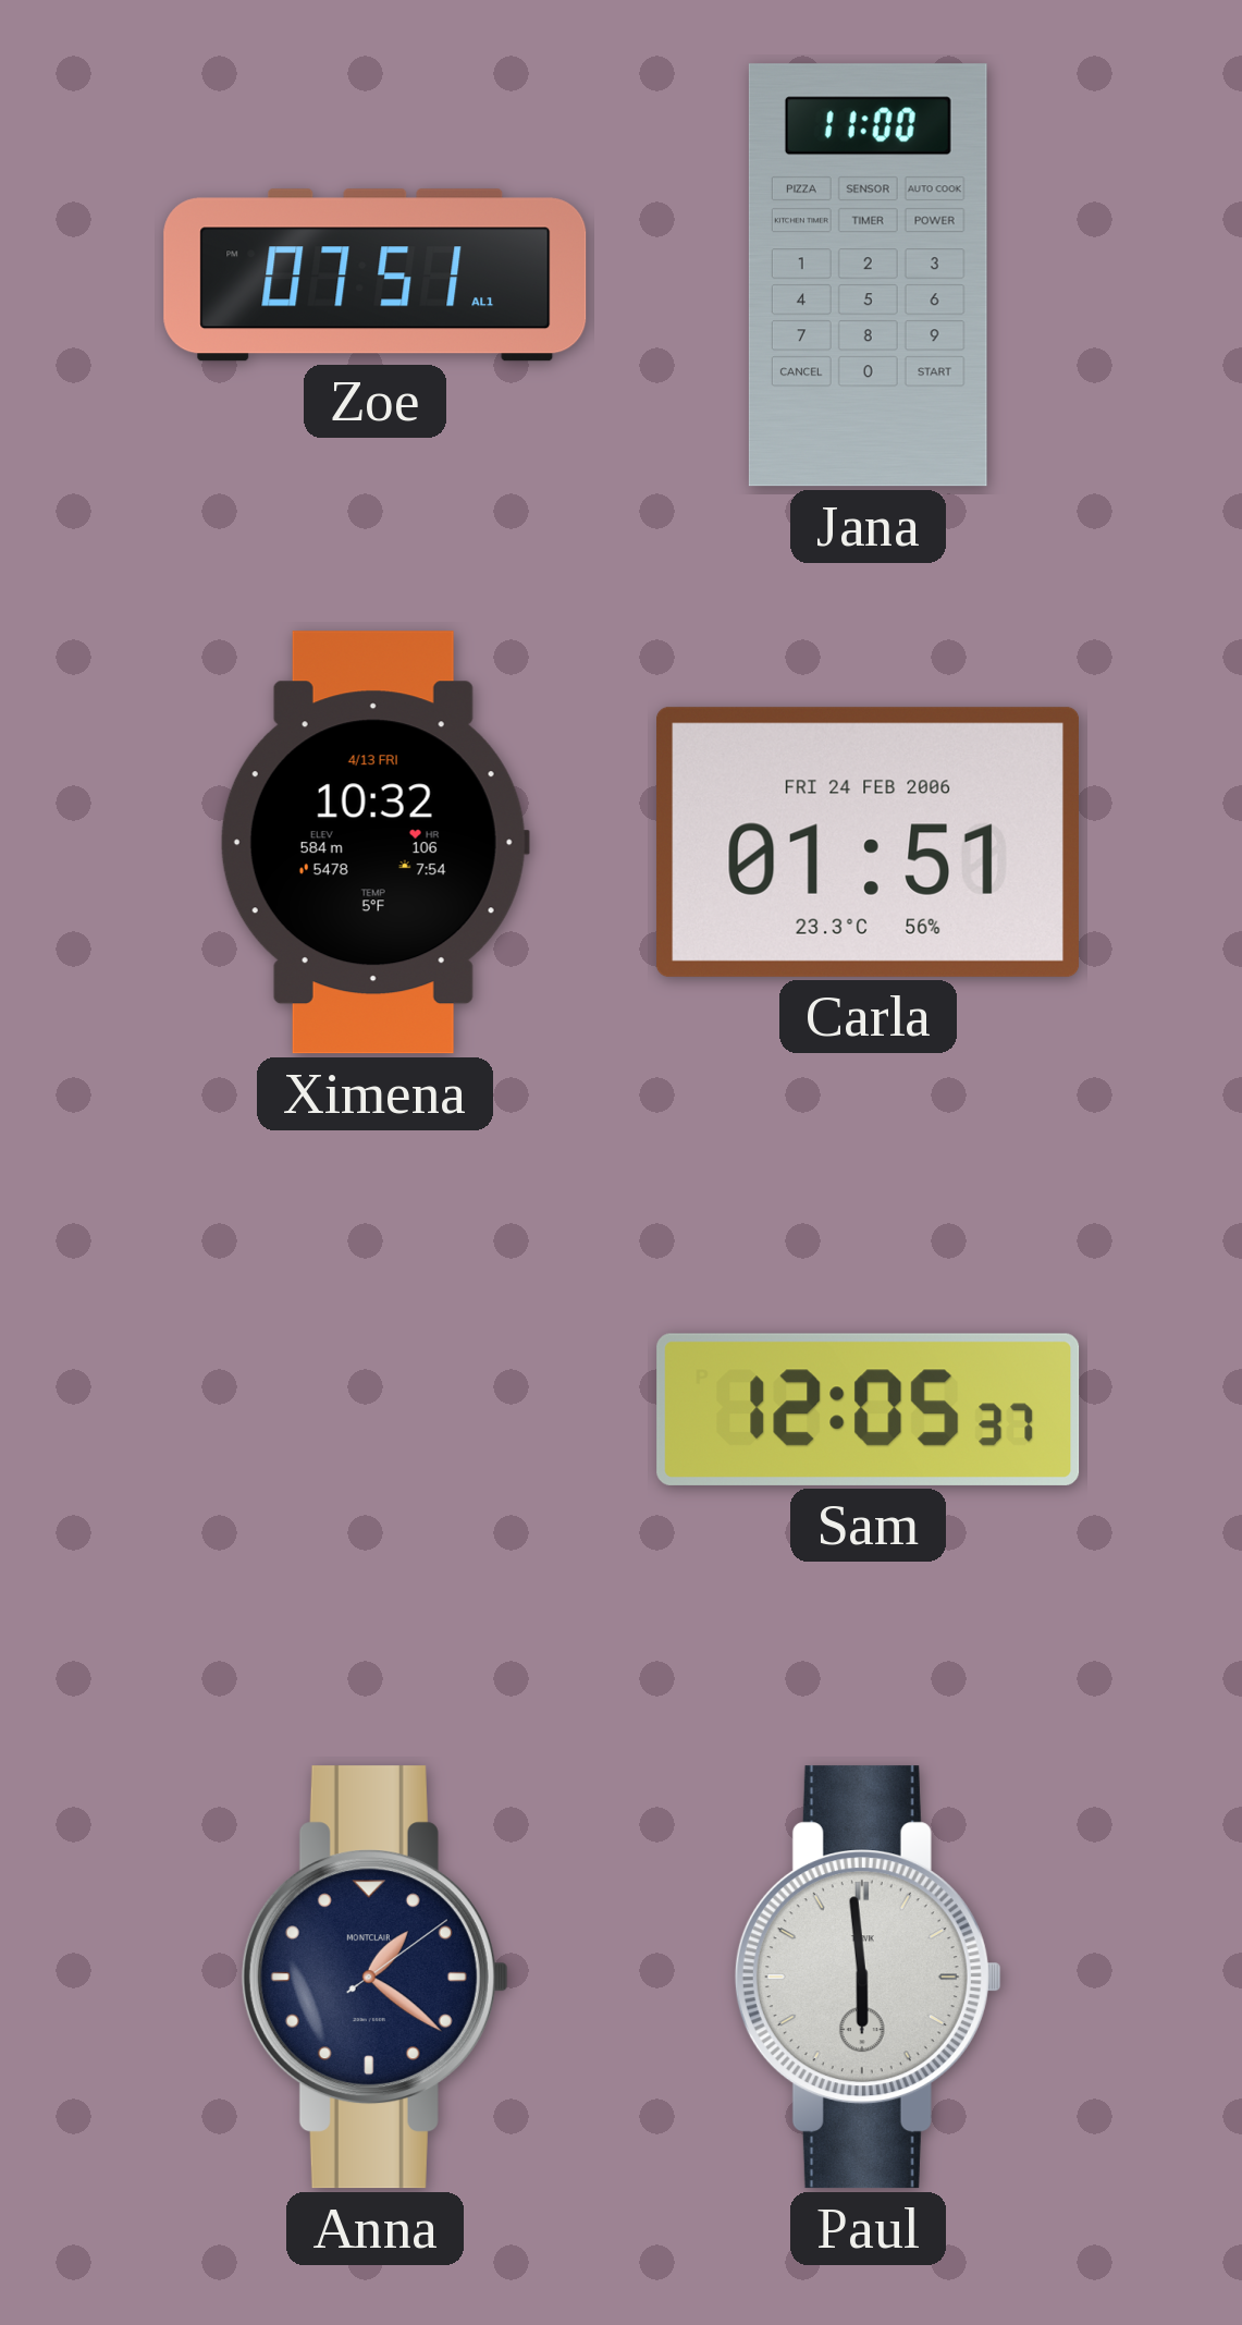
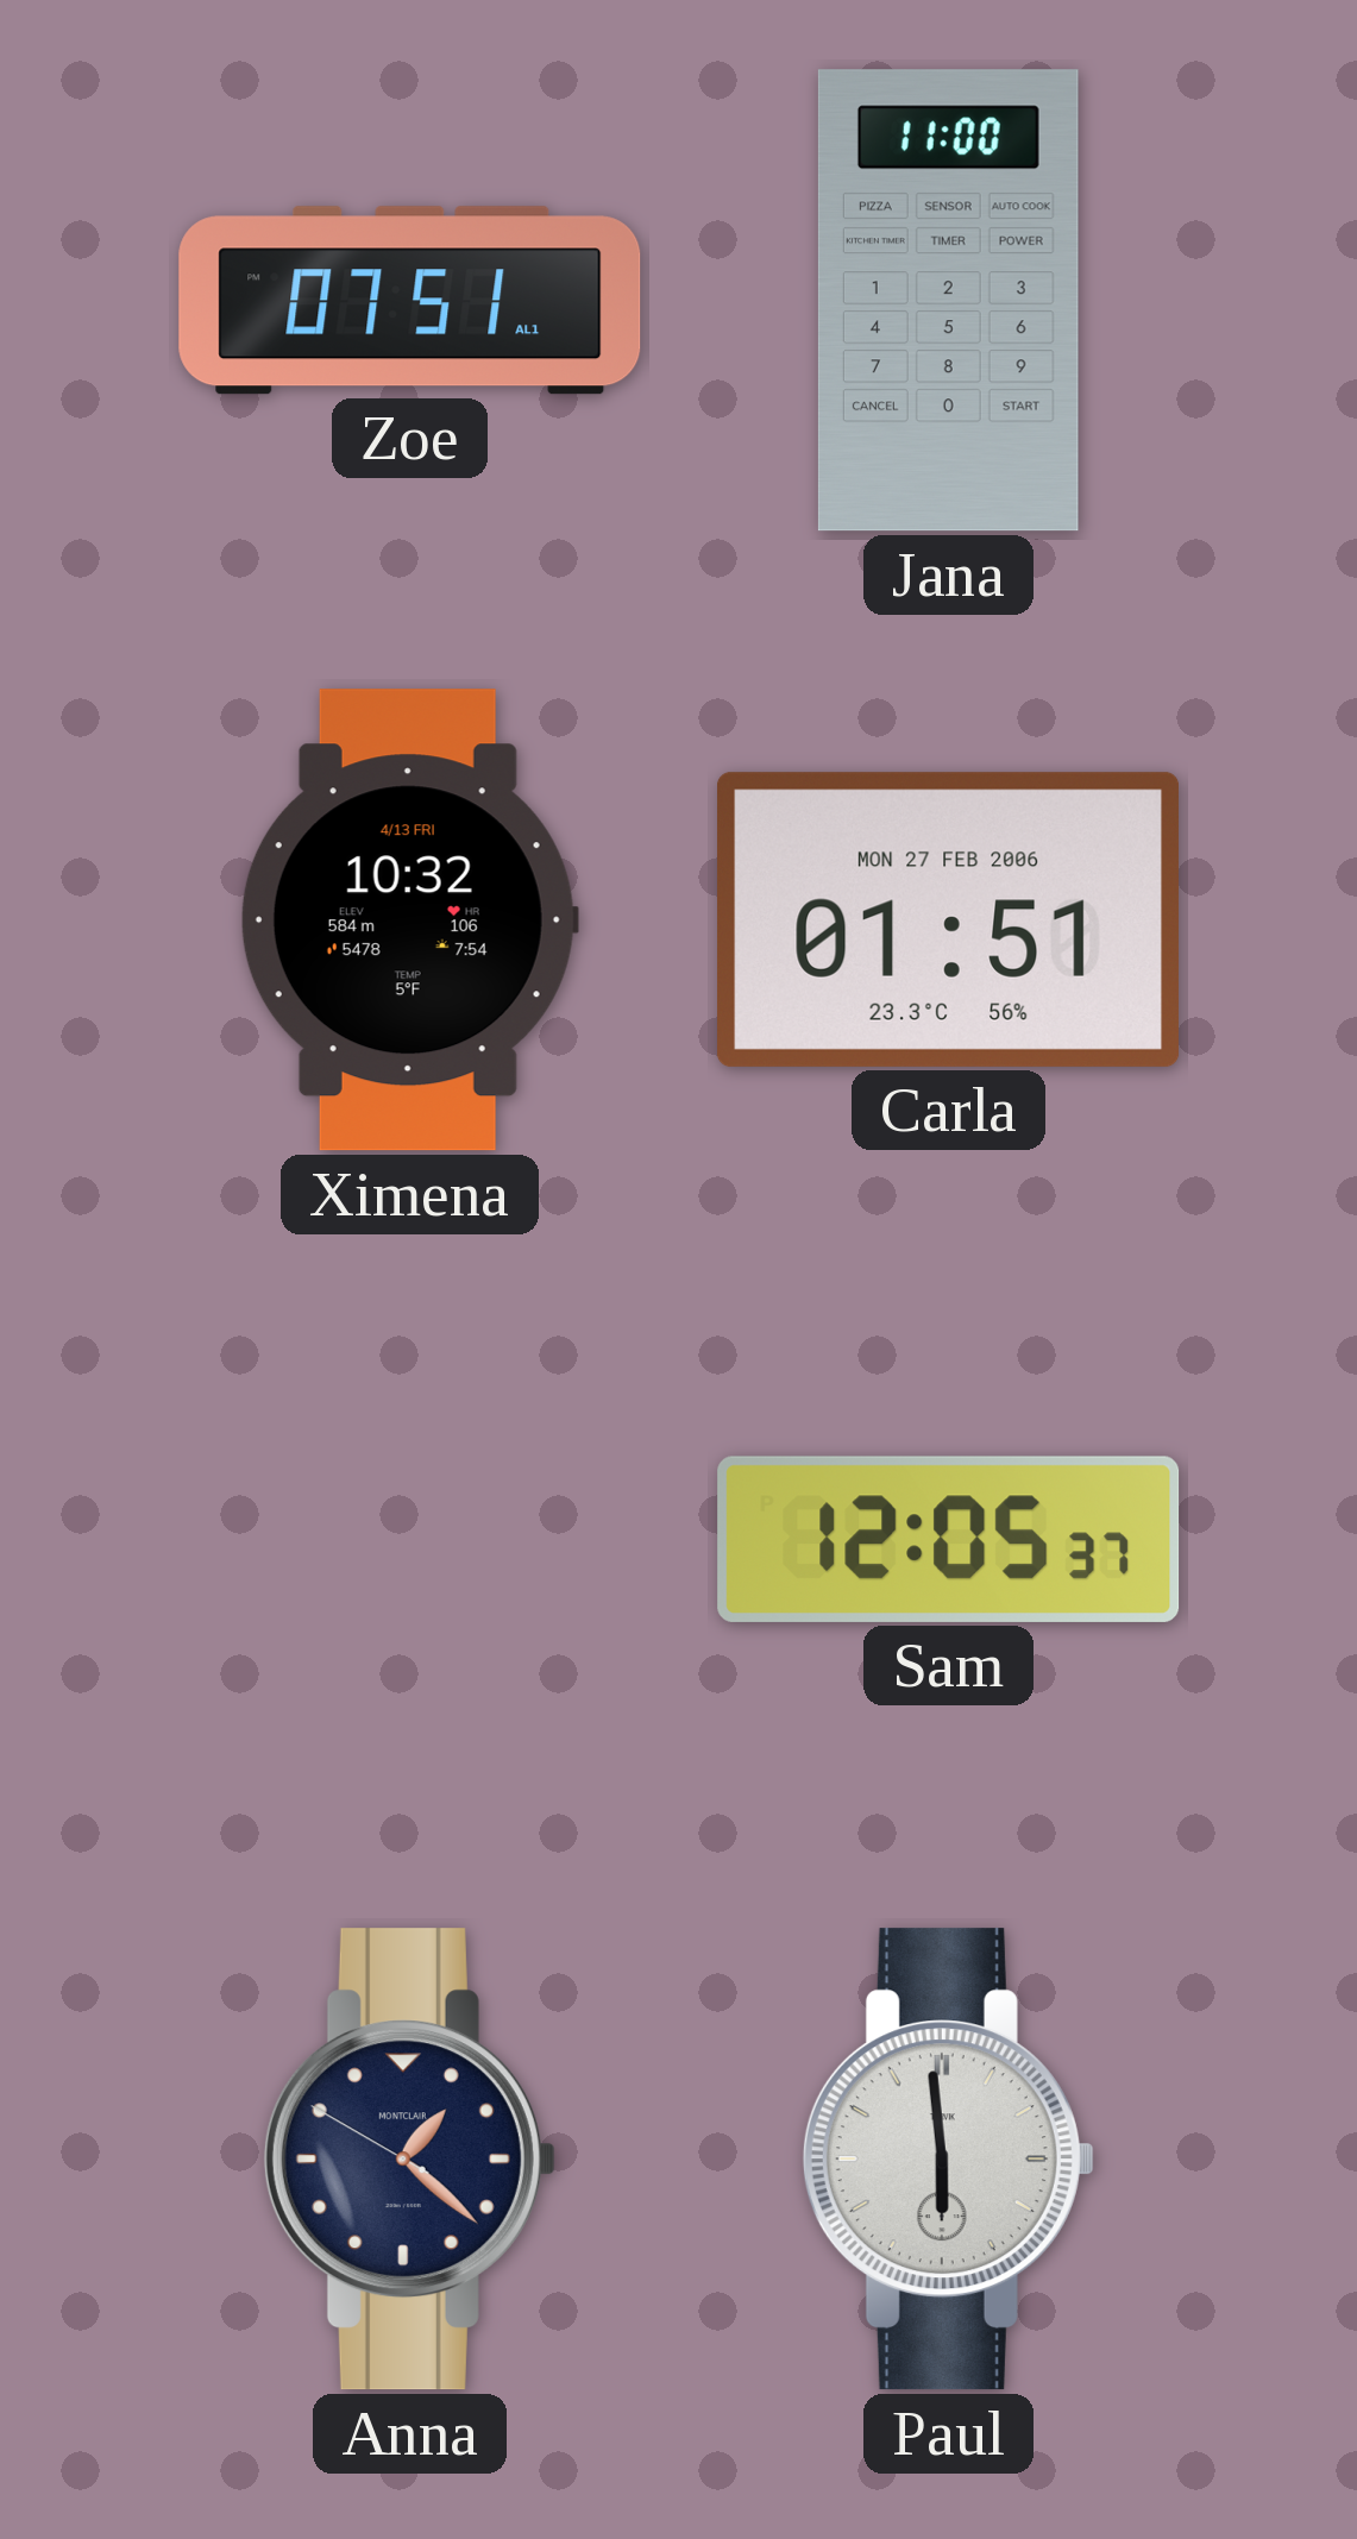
Carla date: FRI 24 FEB 2006 -> MON 27 FEB 2006
Anna: 1:21:09 -> 1:21:50
